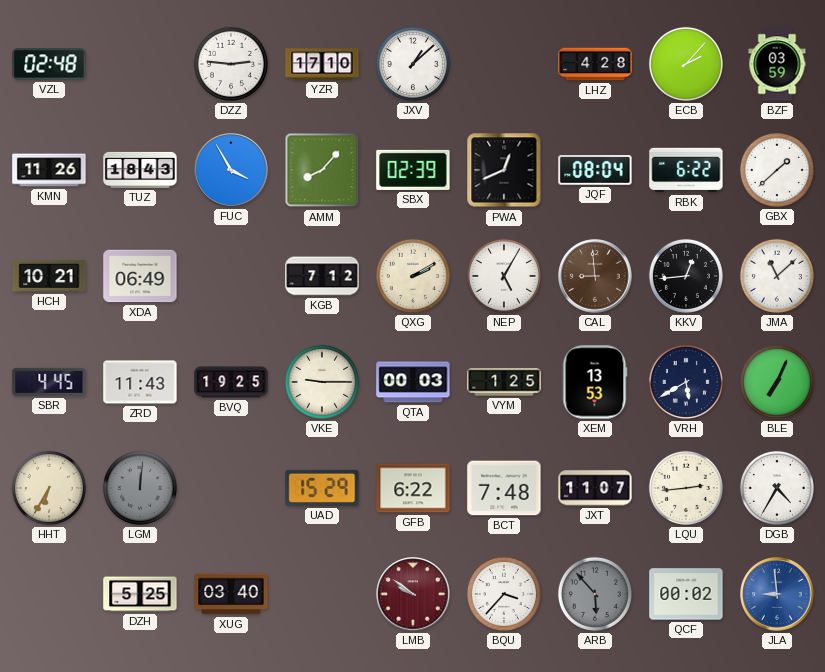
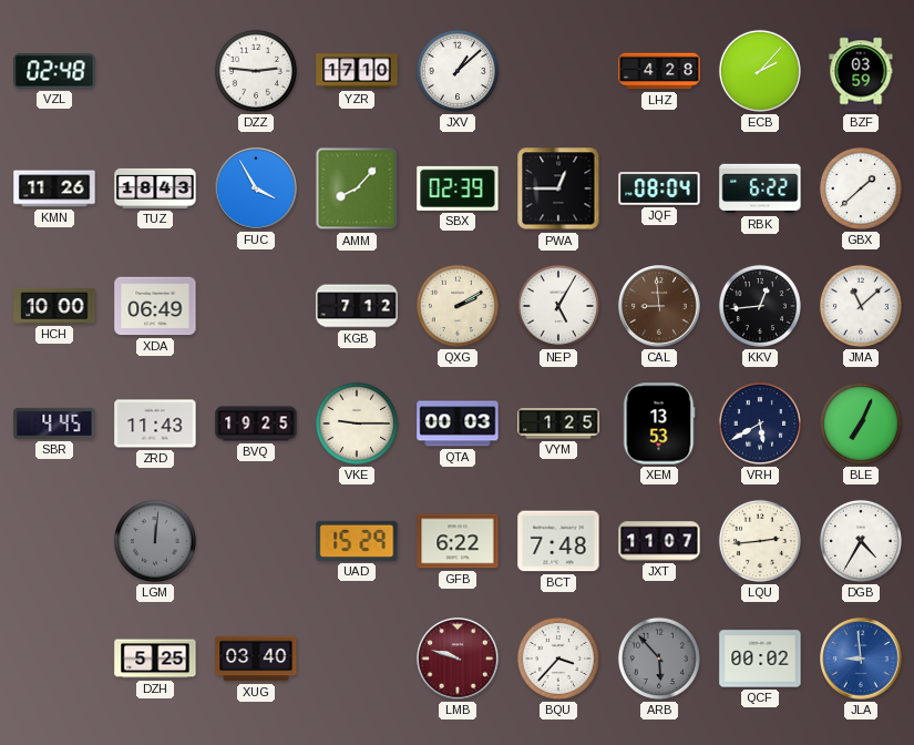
PWA: 12:41 -> 12:45
HCH: 10:21 -> 10:00
HHT: 6:35 -> none
LMB: 9:51 -> 9:48
